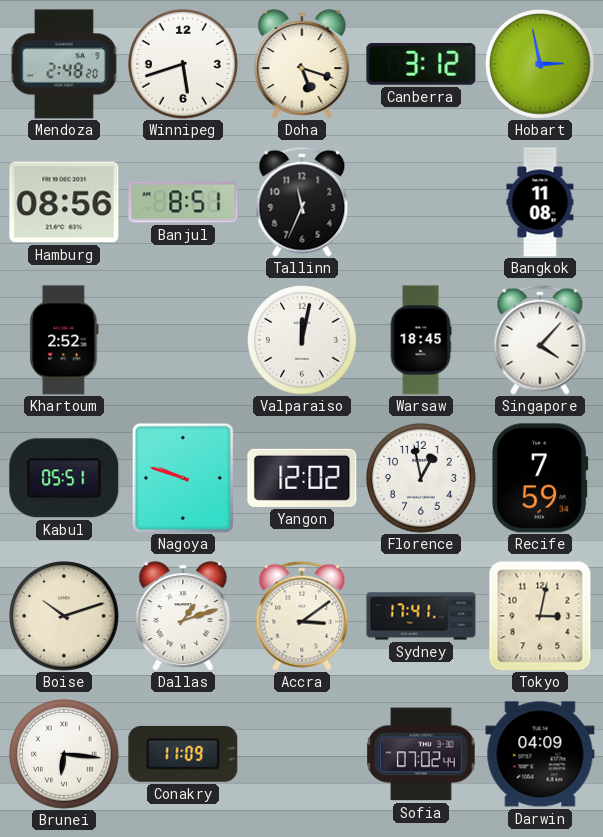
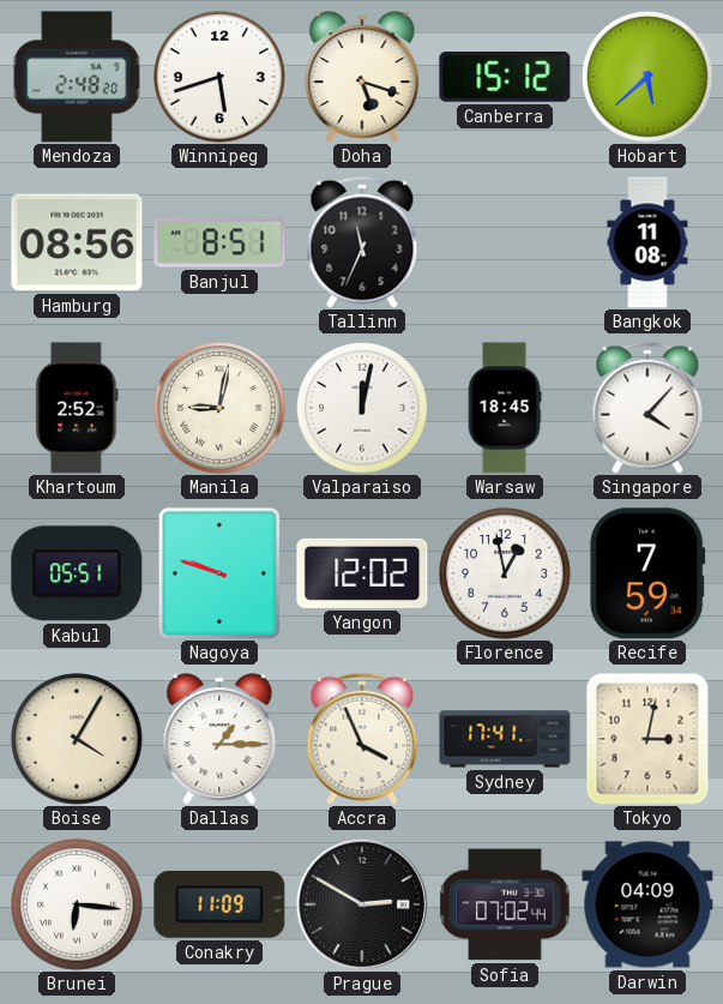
Canberra: 3:12 -> 15:12
Hobart: 2:58 -> 5:38
Manila: none -> 9:02
Boise: 10:12 -> 4:05
Dallas: 1:12 -> 1:15
Accra: 3:09 -> 3:56
Prague: none -> 2:50
